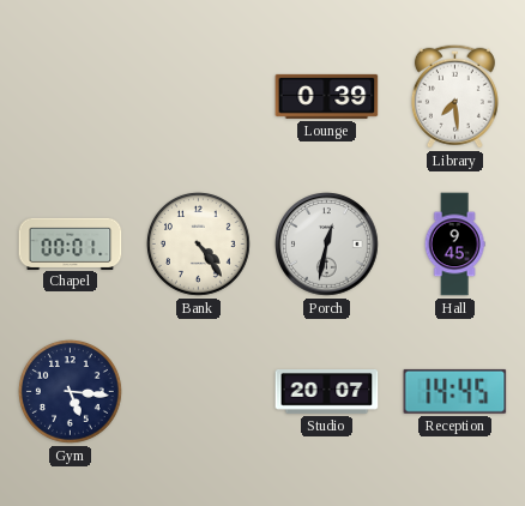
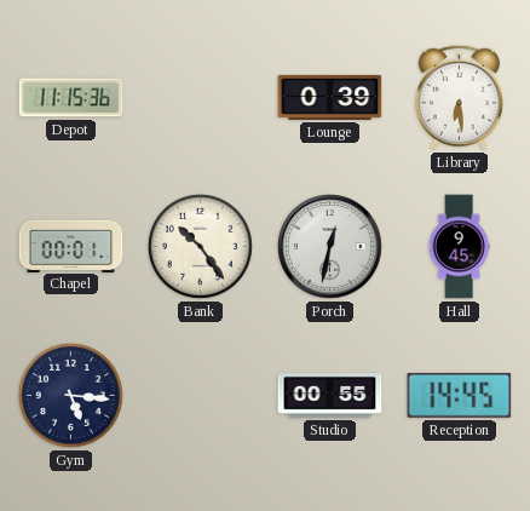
Depot: none -> 11:15
Library: 7:29 -> 6:29
Bank: 4:24 -> 10:24
Studio: 20:07 -> 00:55
